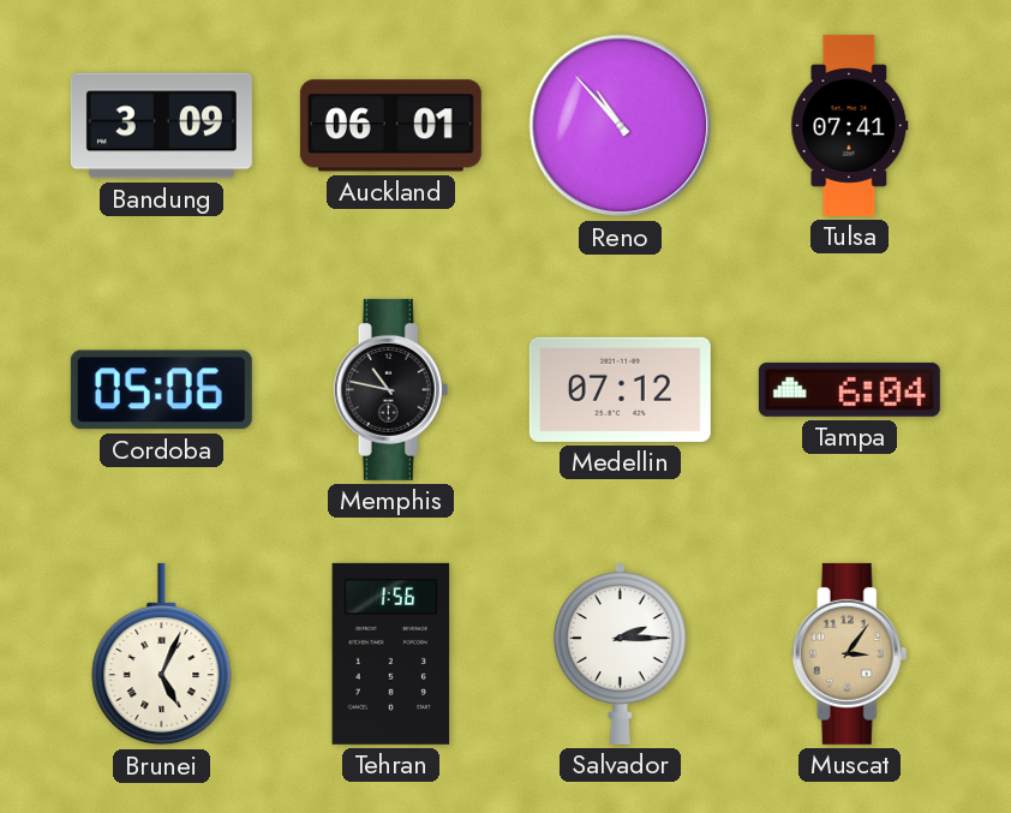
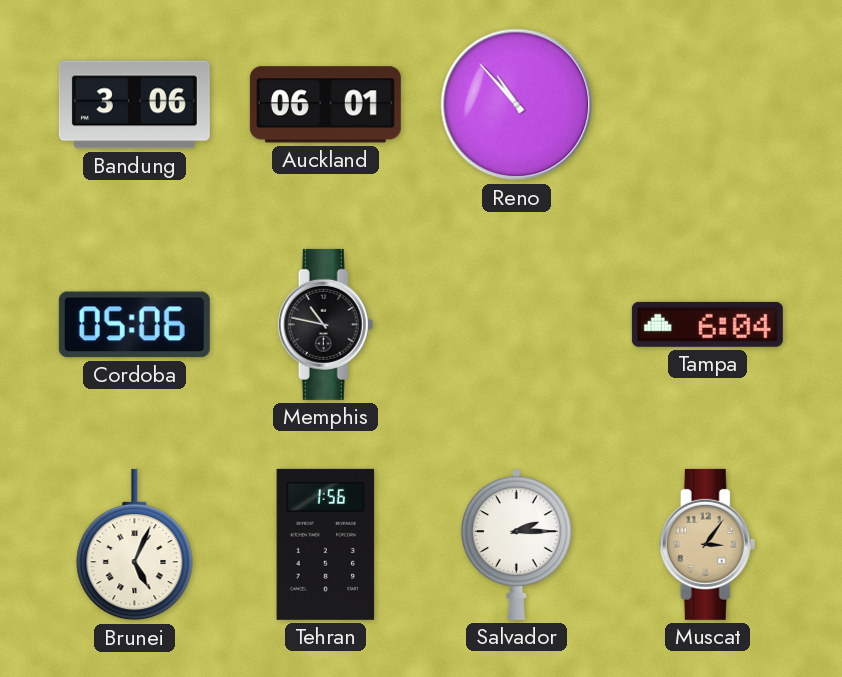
Bandung: 3:09 -> 3:06
Tulsa: 07:41 -> none
Medellin: 07:12 -> none
